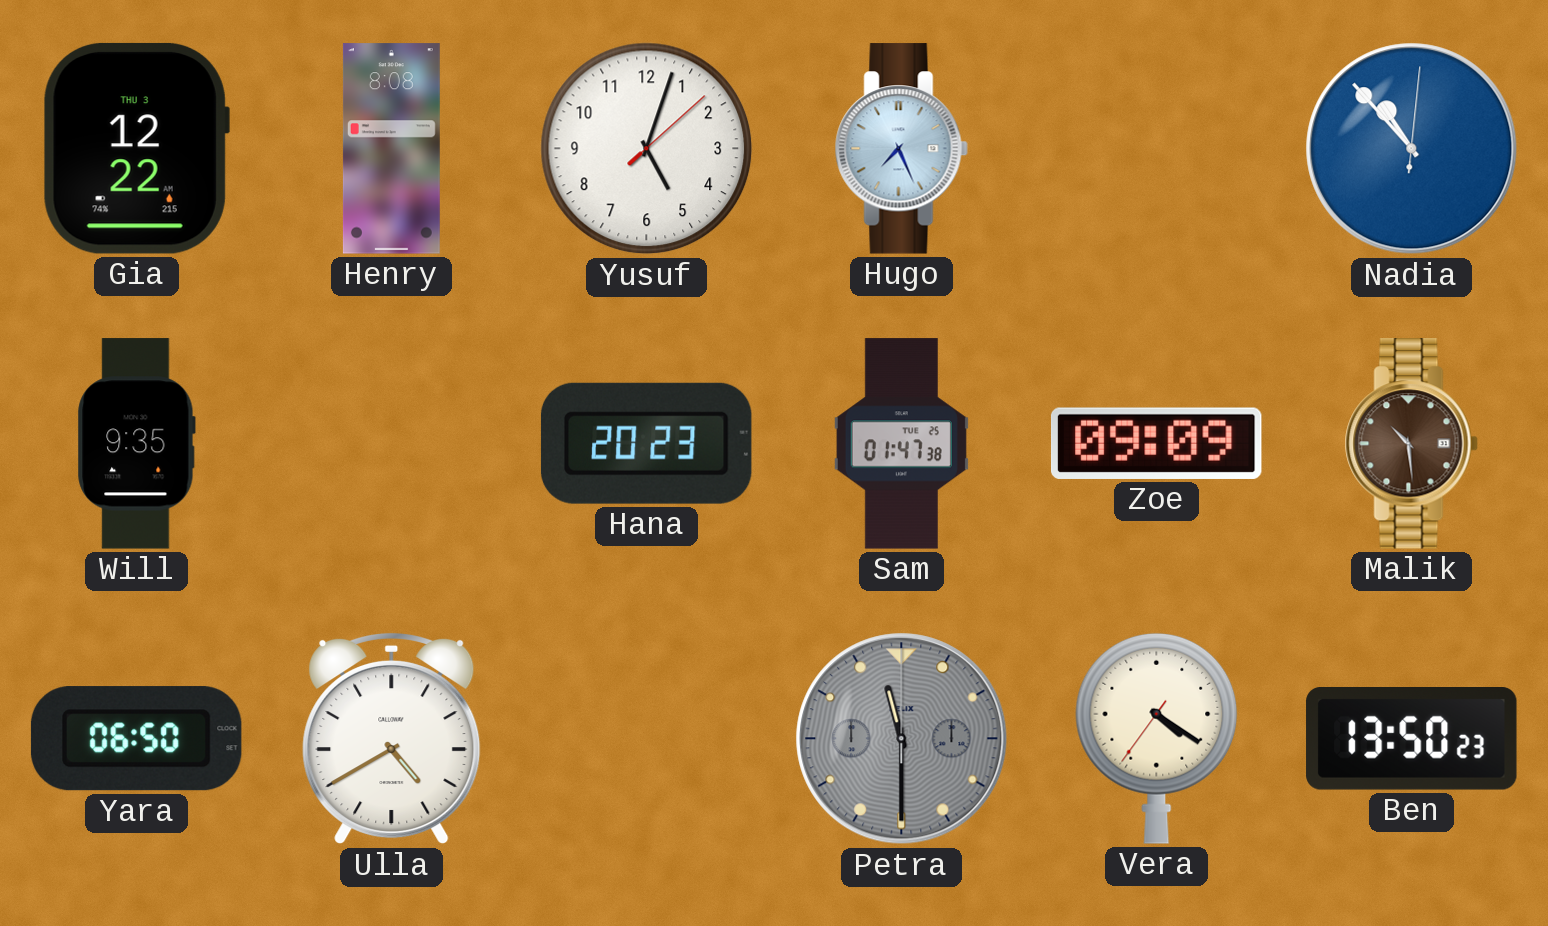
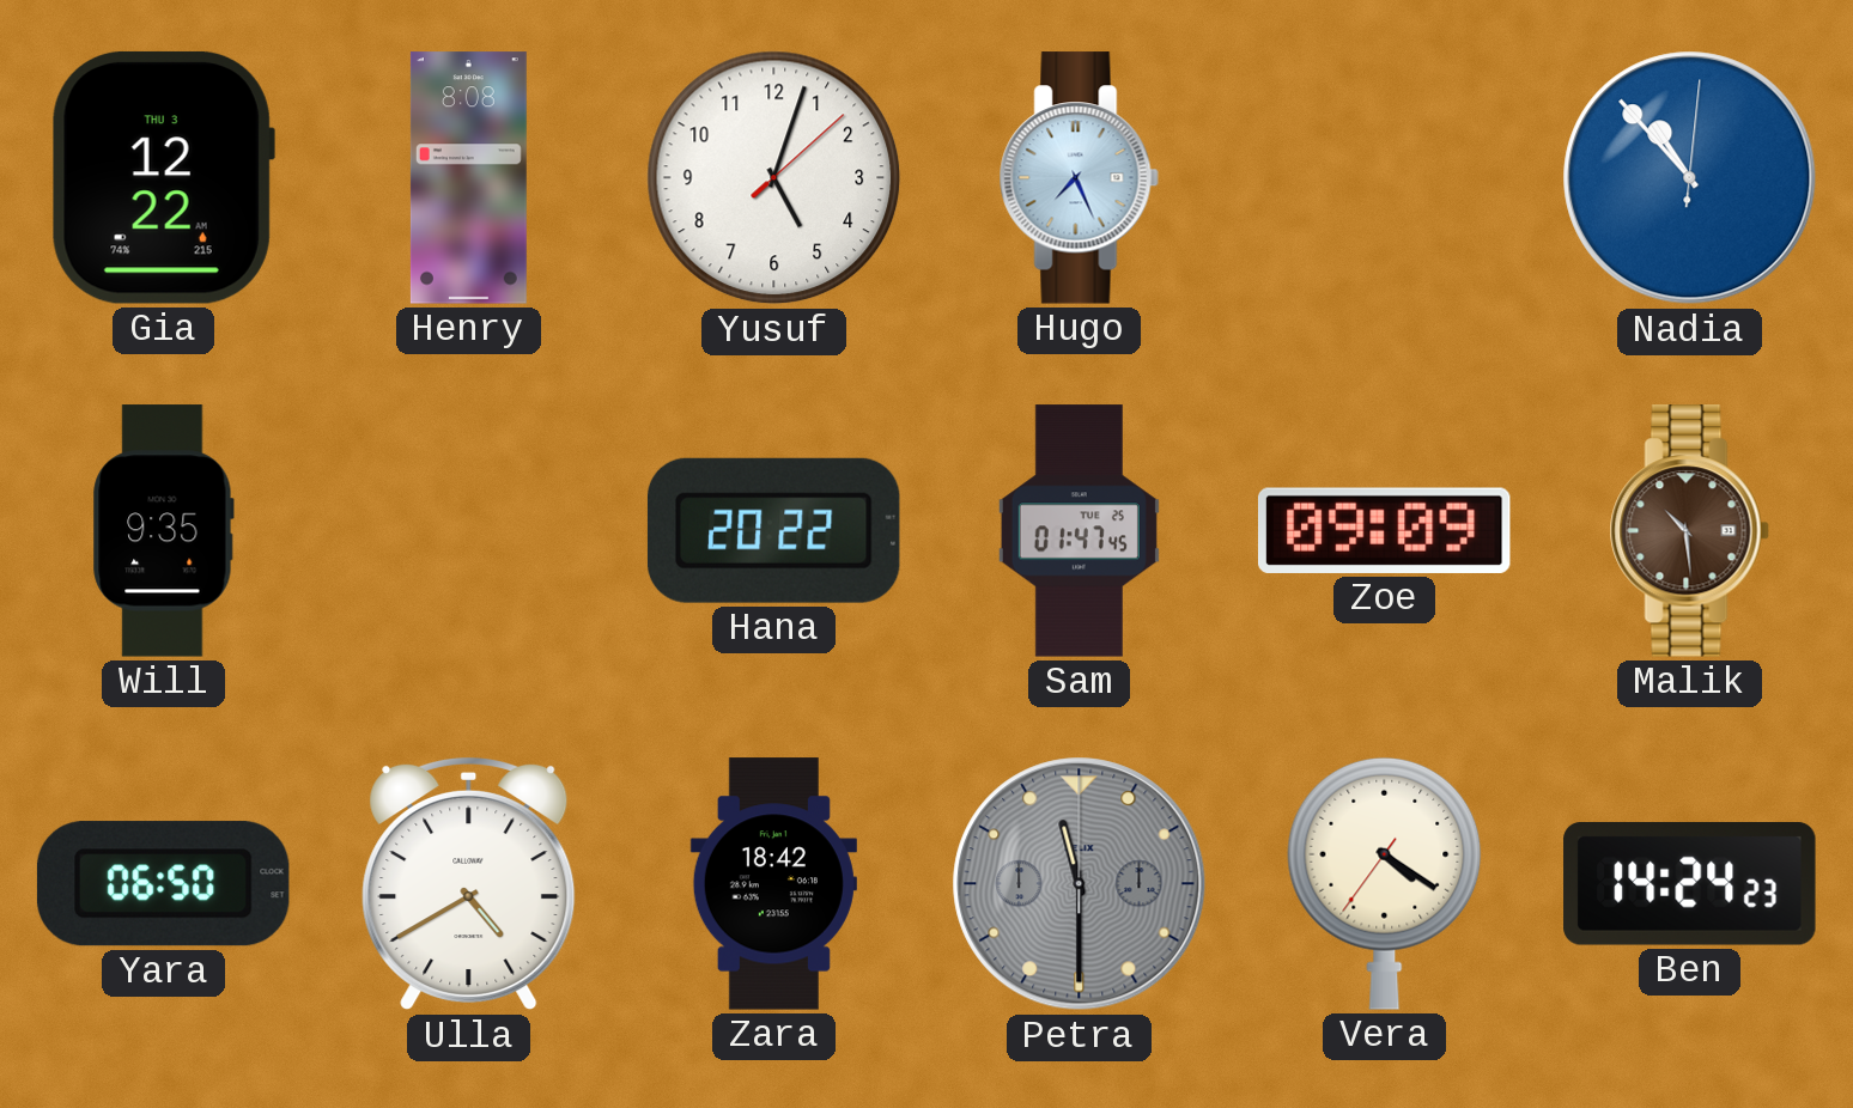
Hana: 20:23 -> 20:22
Sam: 01:47:38 -> 01:47:45
Zara: none -> 18:42
Ben: 13:50 -> 14:24
